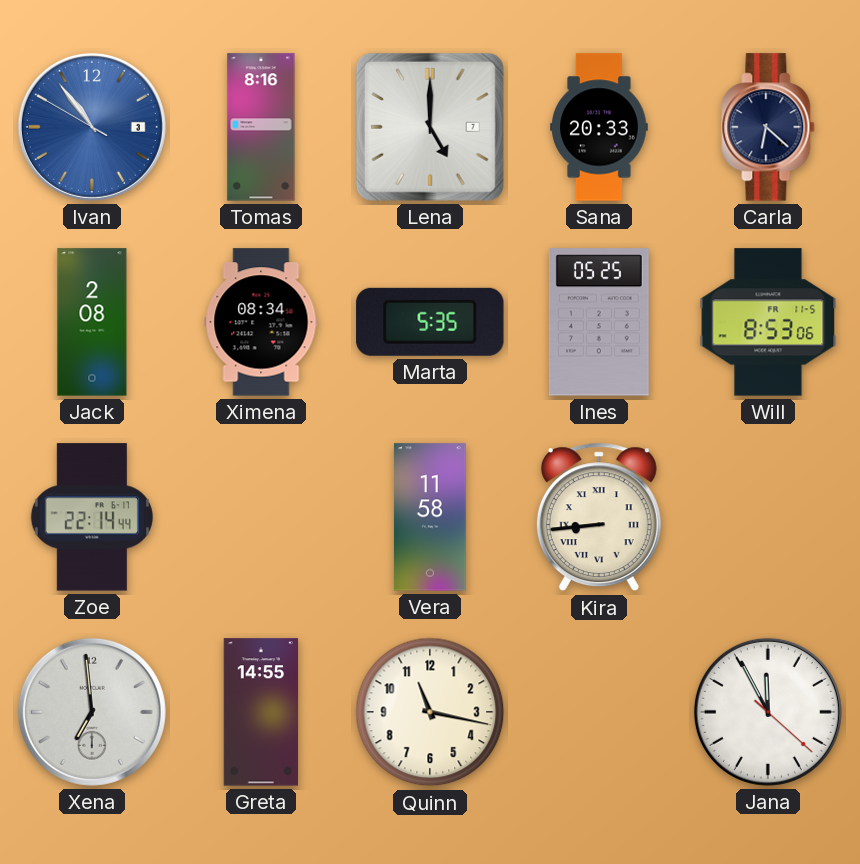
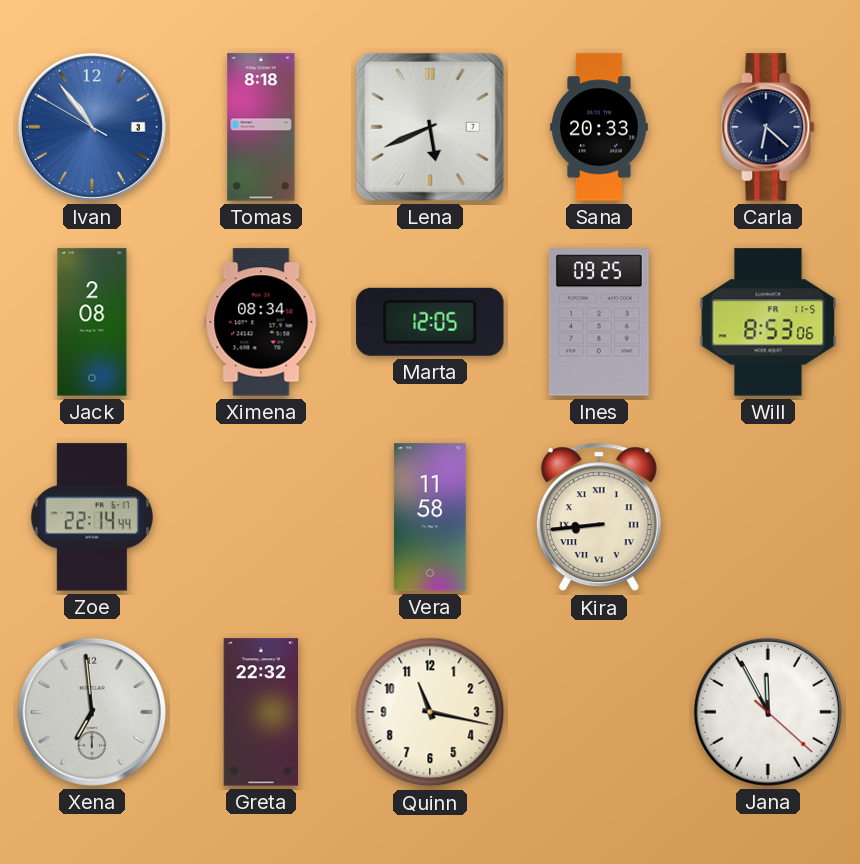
Tomas: 8:16 -> 8:18
Lena: 5:00 -> 5:41
Marta: 5:35 -> 12:05
Ines: 05:25 -> 09:25
Greta: 14:55 -> 22:32
